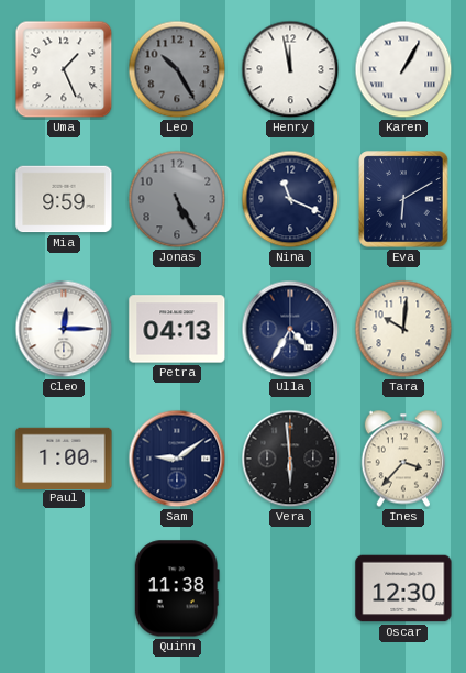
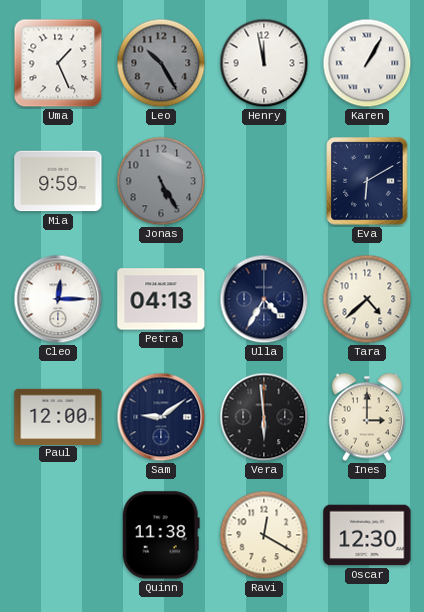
Nina: 11:19 -> none
Tara: 10:01 -> 4:38
Paul: 1:00 -> 12:00
Ines: 3:37 -> 3:00
Ravi: none -> 12:20
